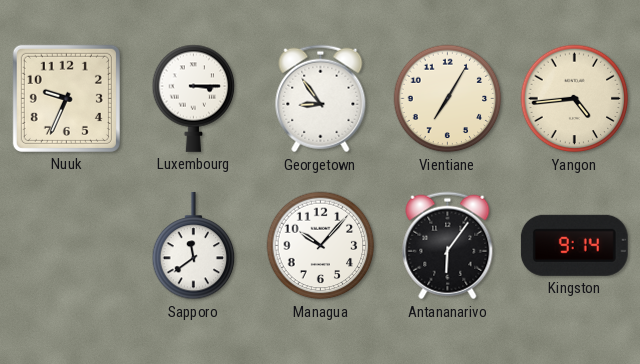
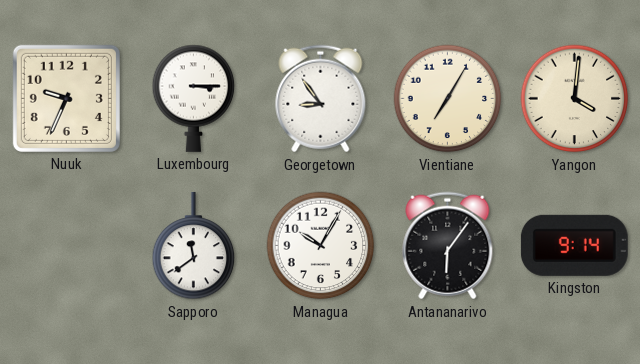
Yangon: 4:44 -> 4:01
Managua: 10:07 -> 10:05
